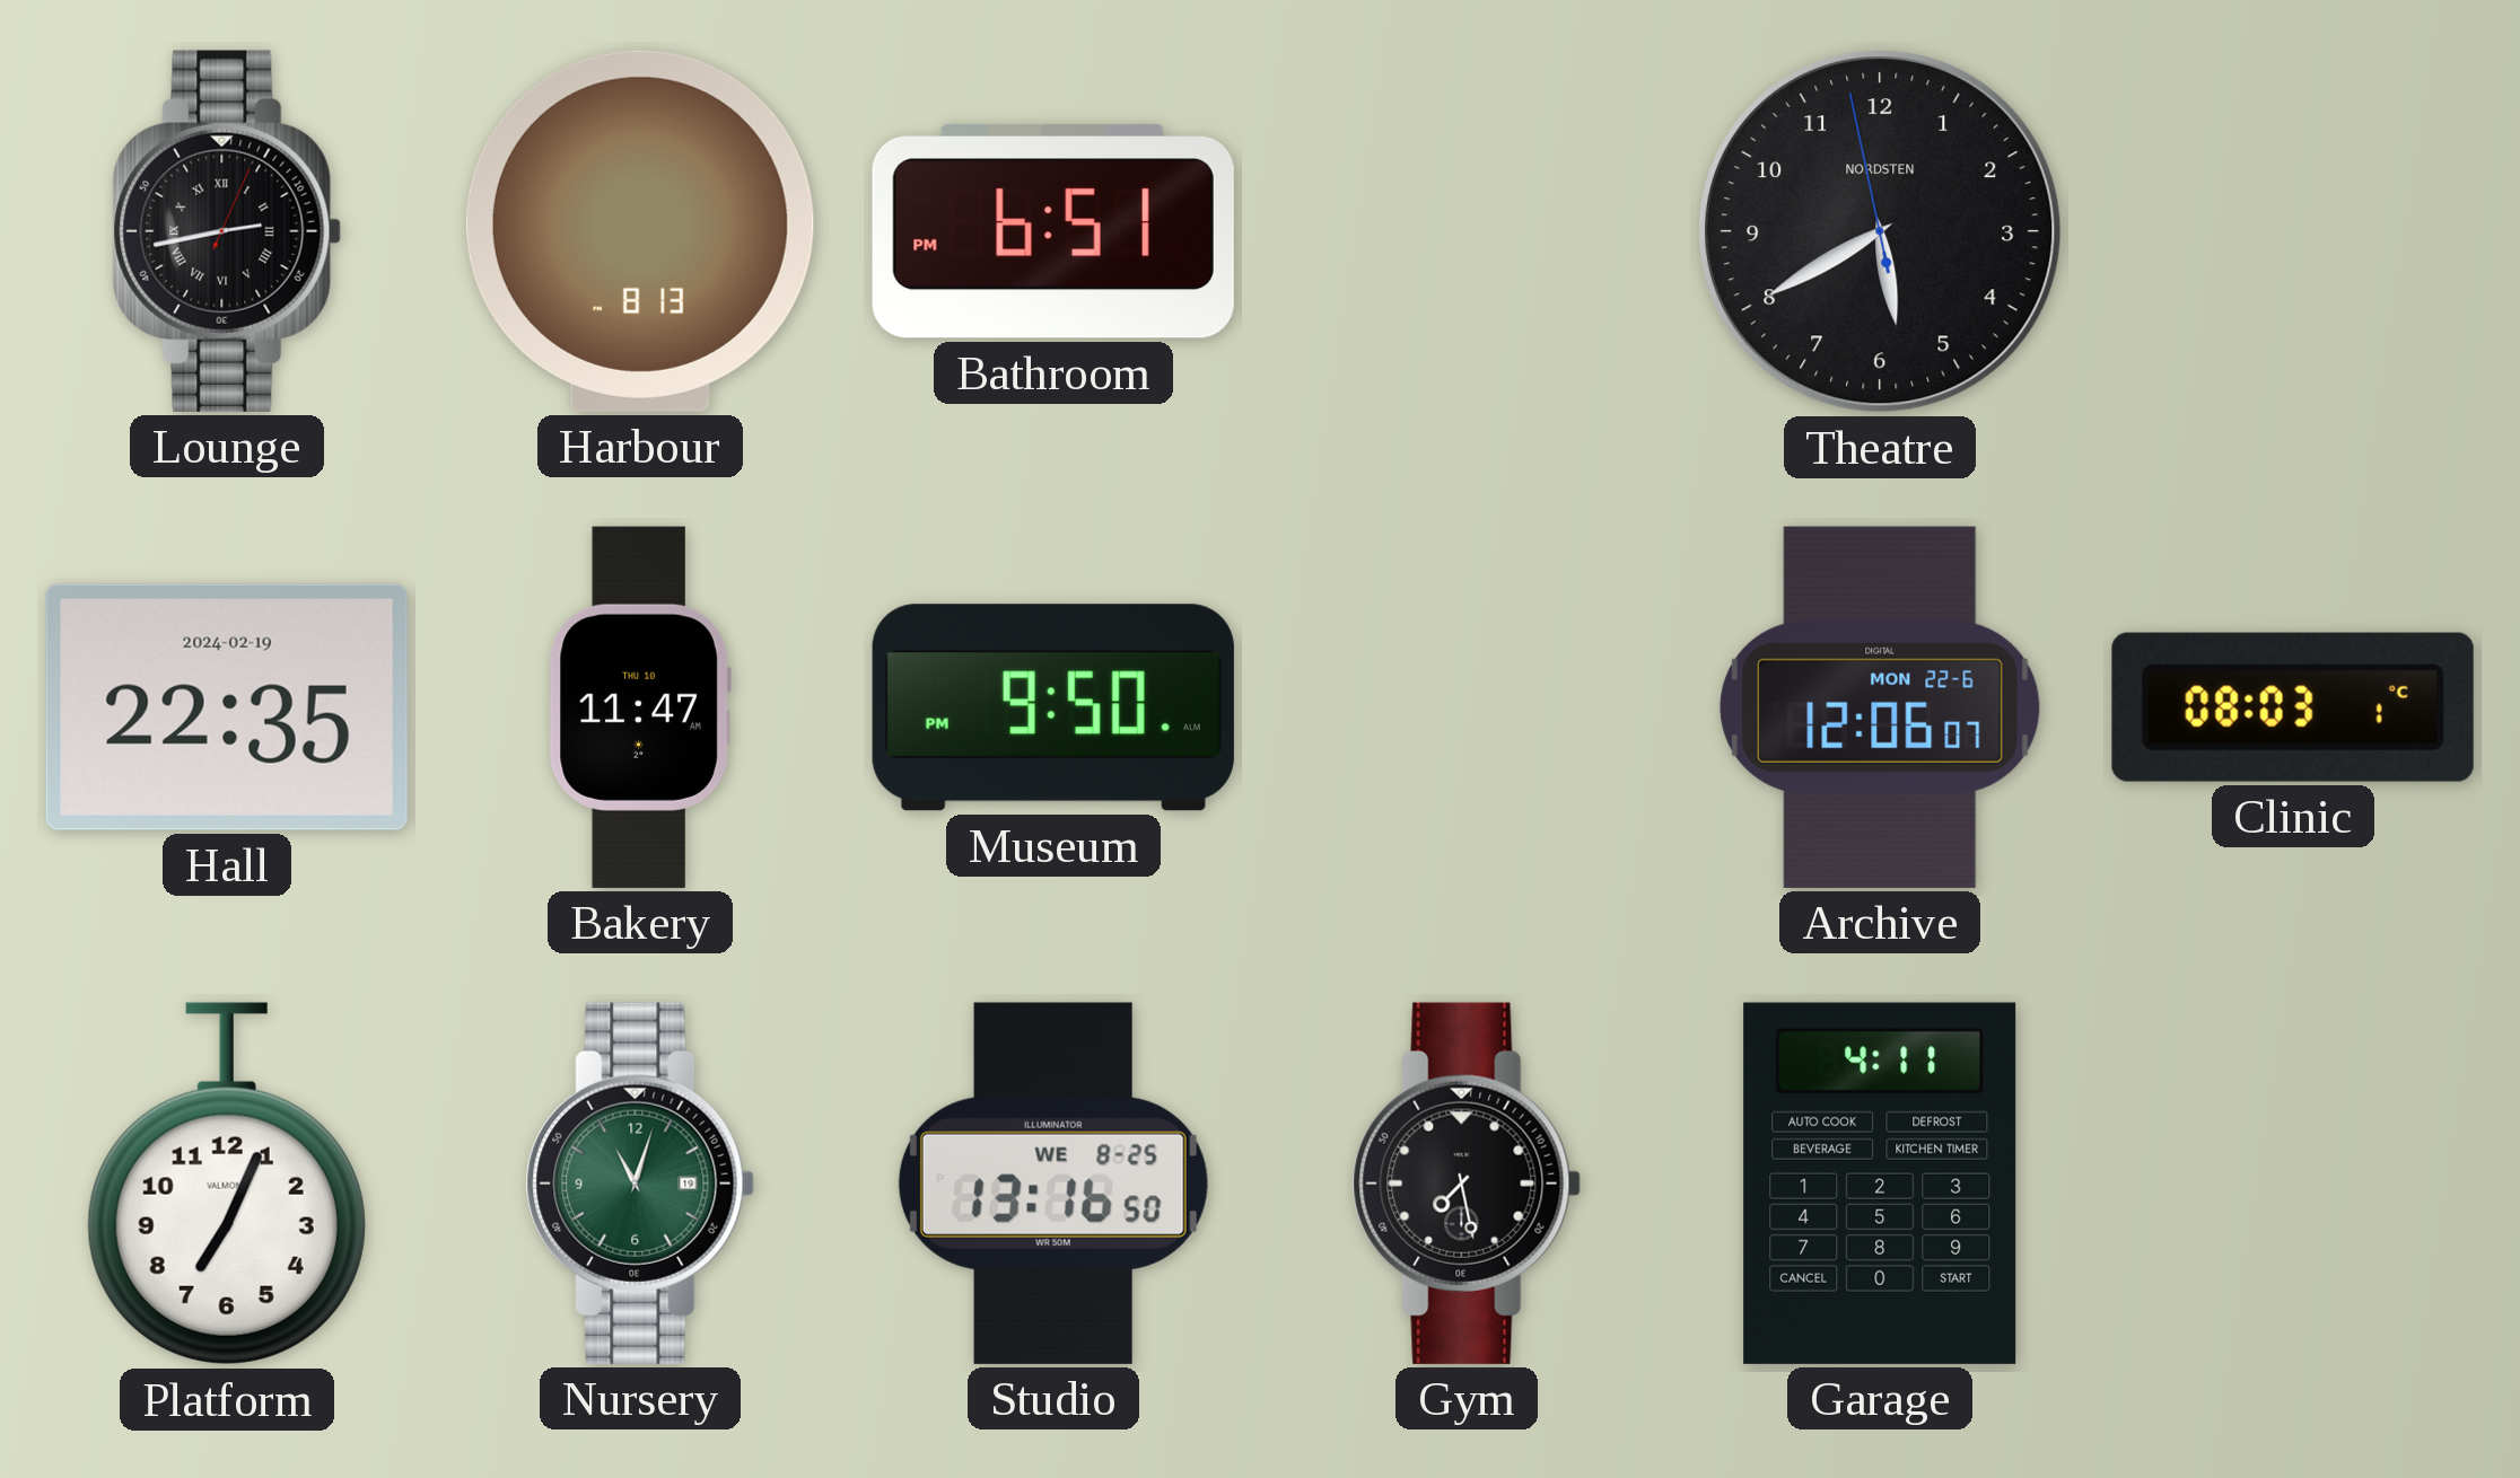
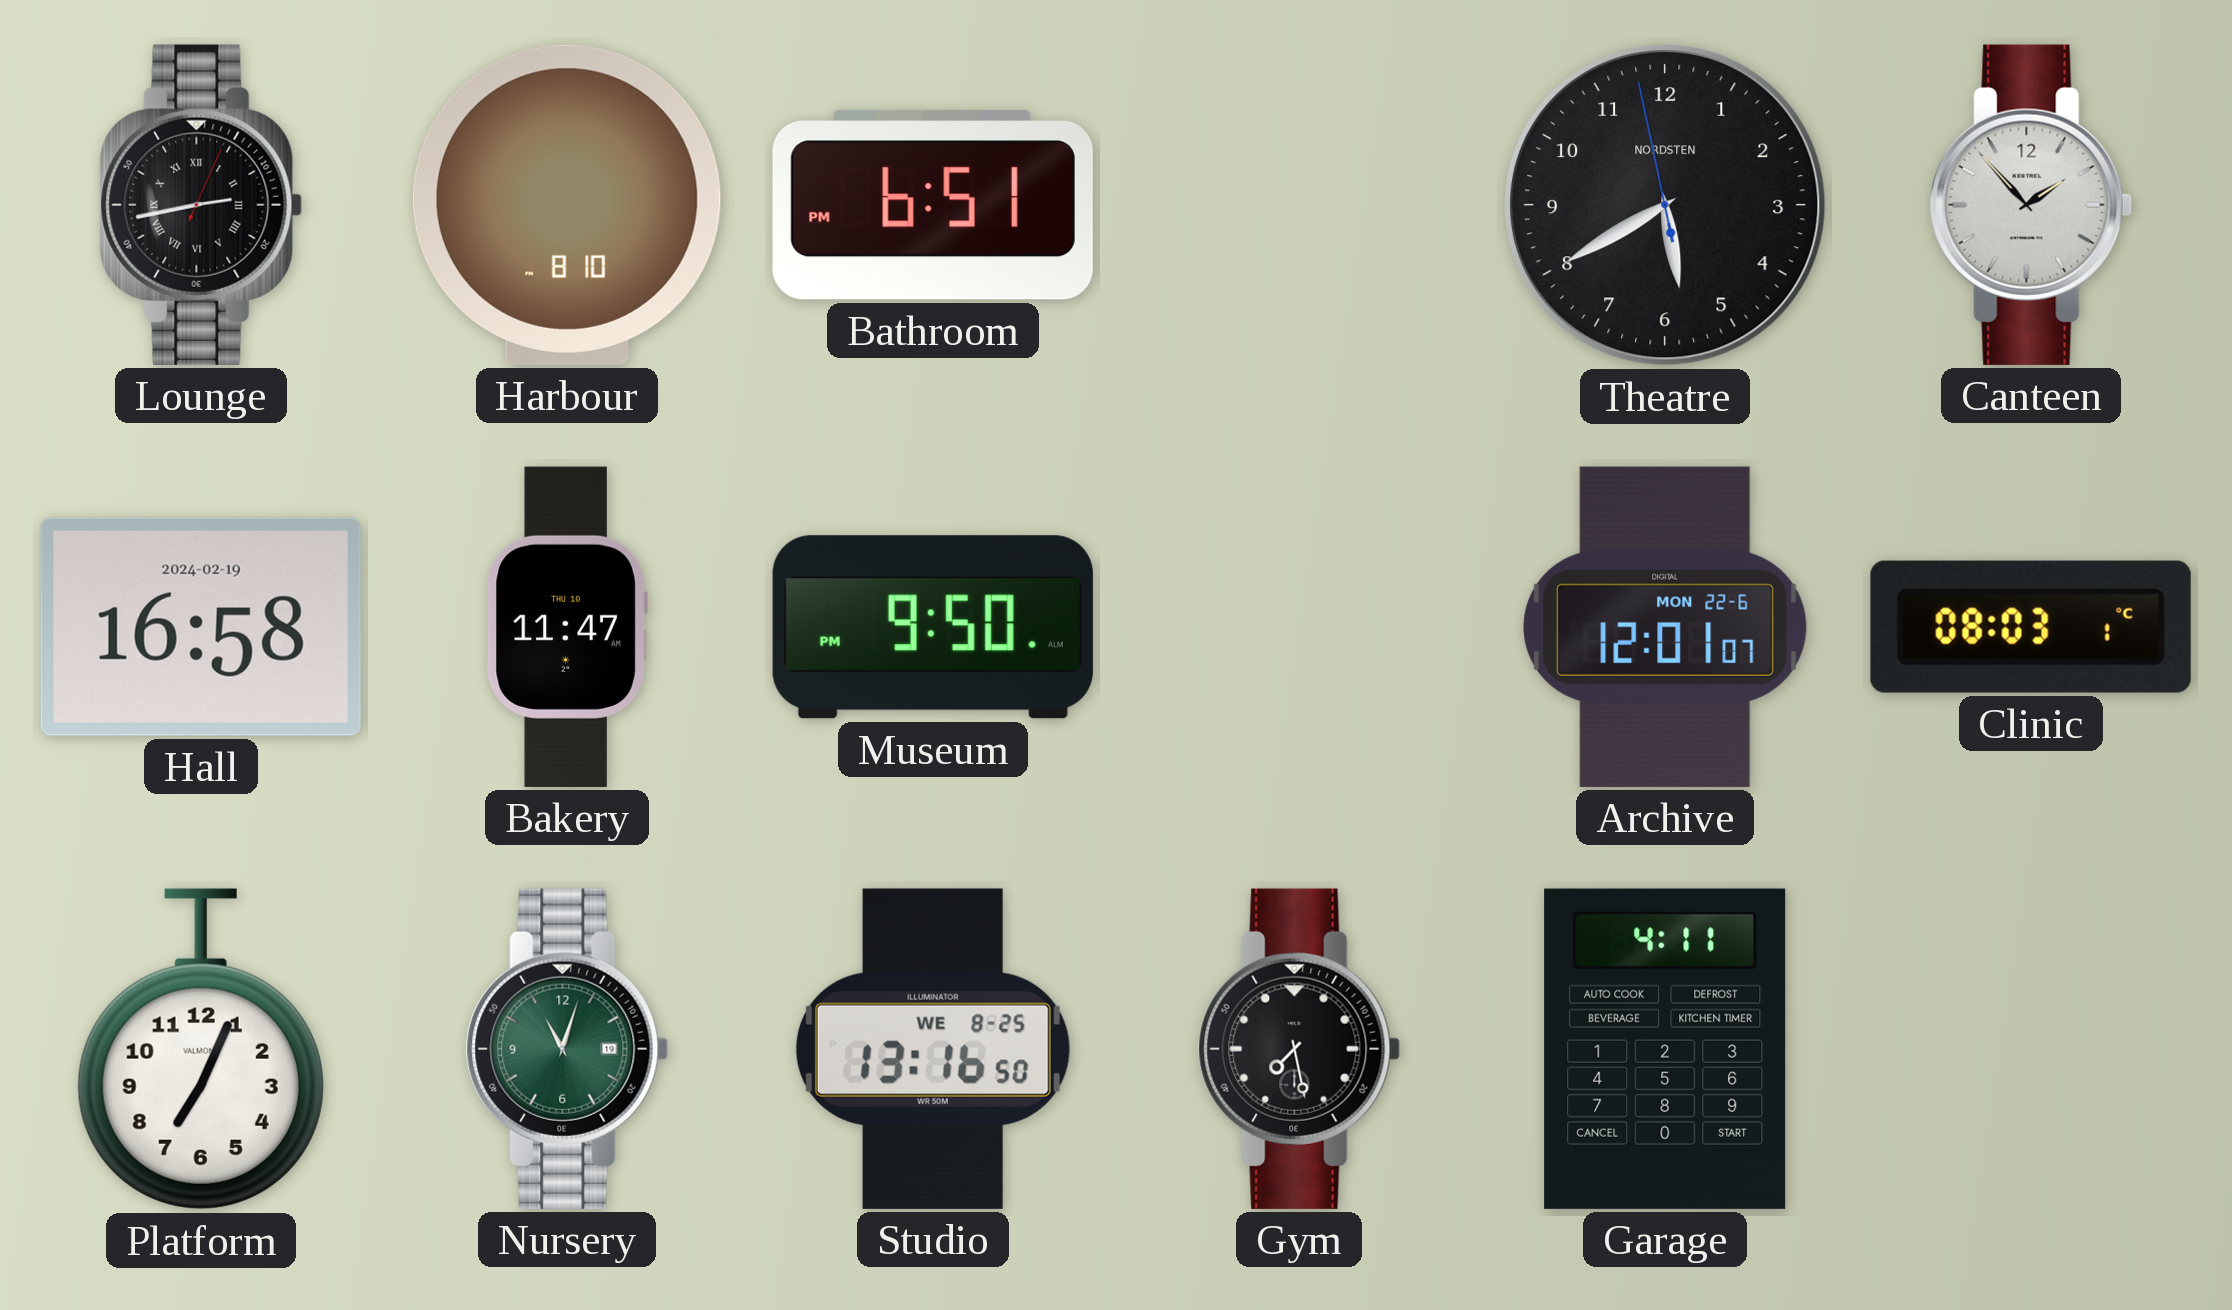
Harbour: 8:13 -> 8:10
Canteen: none -> 1:53
Hall: 22:35 -> 16:58
Archive: 12:06 -> 12:01
